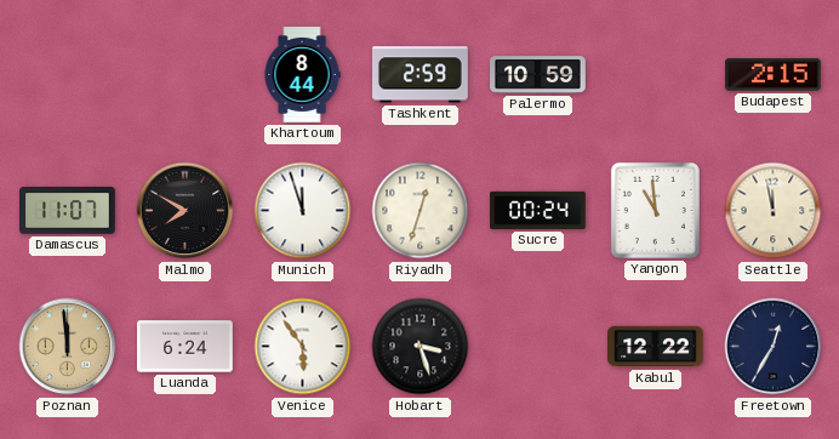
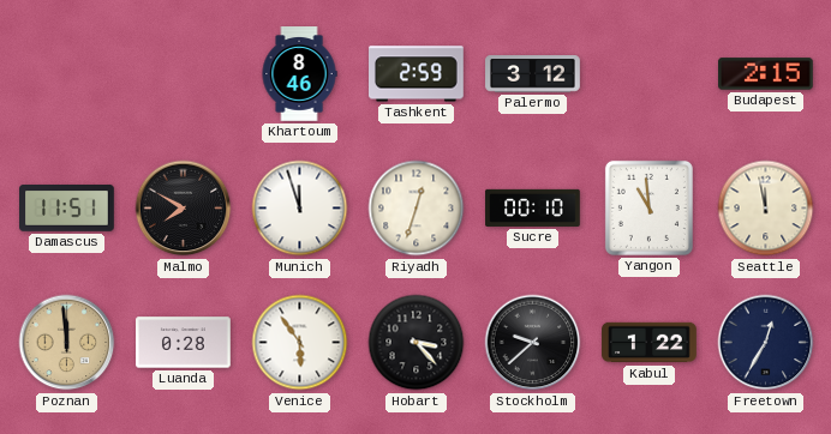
Khartoum: 8:44 -> 8:46
Palermo: 10:59 -> 3:12
Damascus: 11:07 -> 11:51
Sucre: 00:24 -> 00:10
Luanda: 6:24 -> 0:28
Hobart: 3:27 -> 3:23
Stockholm: none -> 9:38
Kabul: 12:22 -> 1:22
